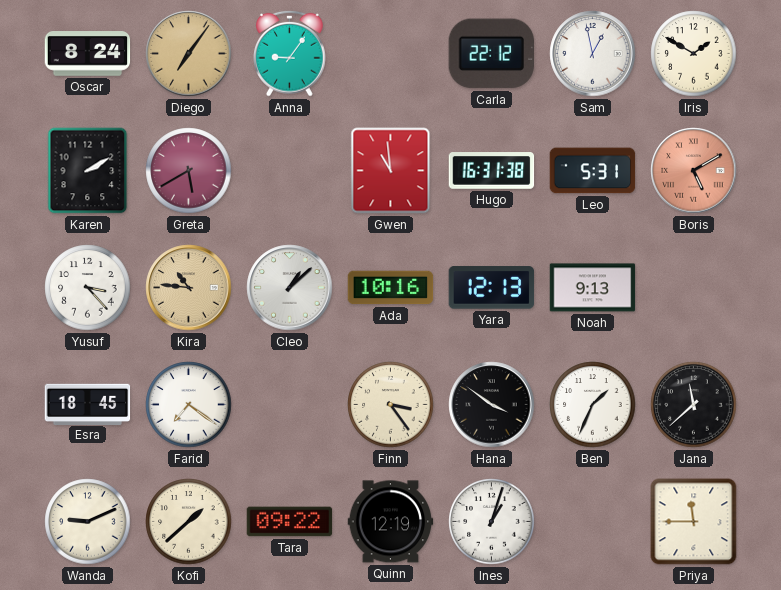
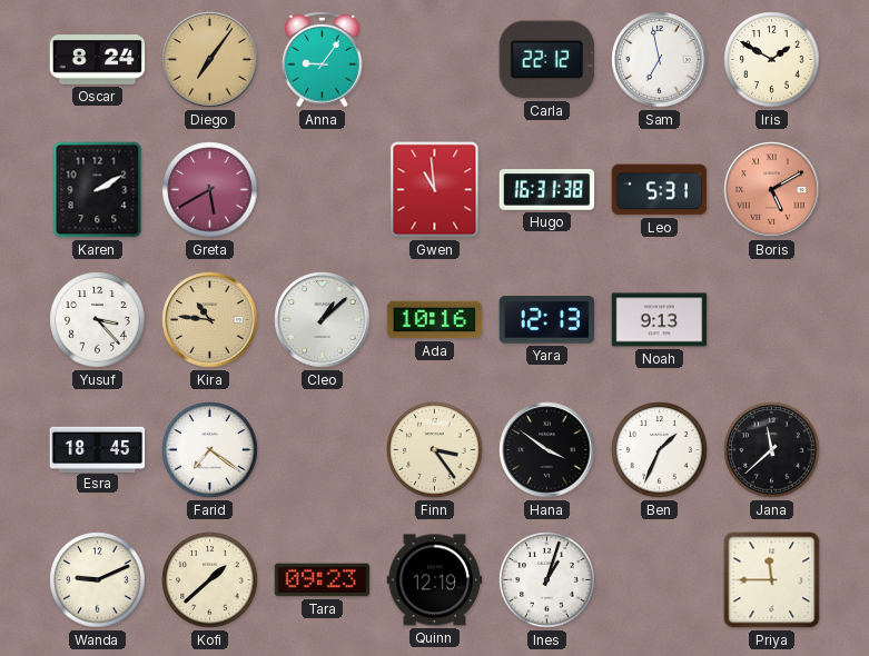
Sam: 12:58 -> 6:58
Tara: 09:22 -> 09:23
